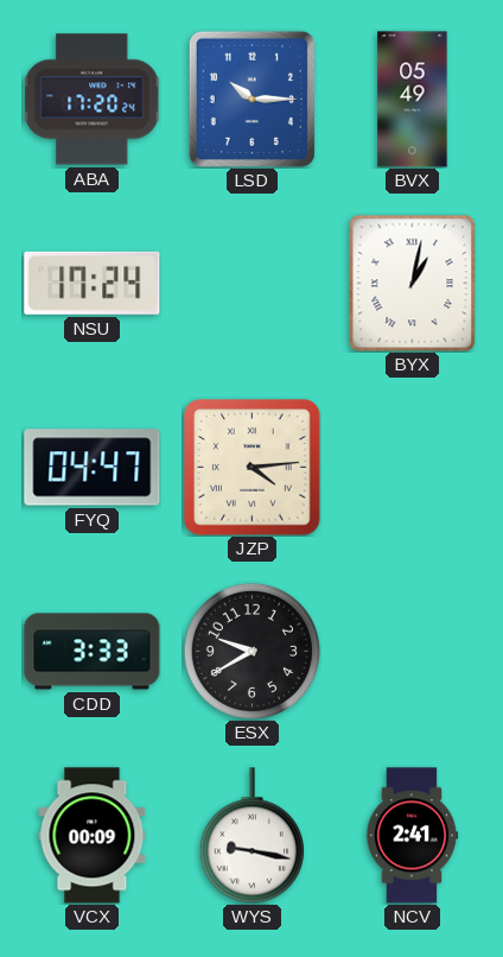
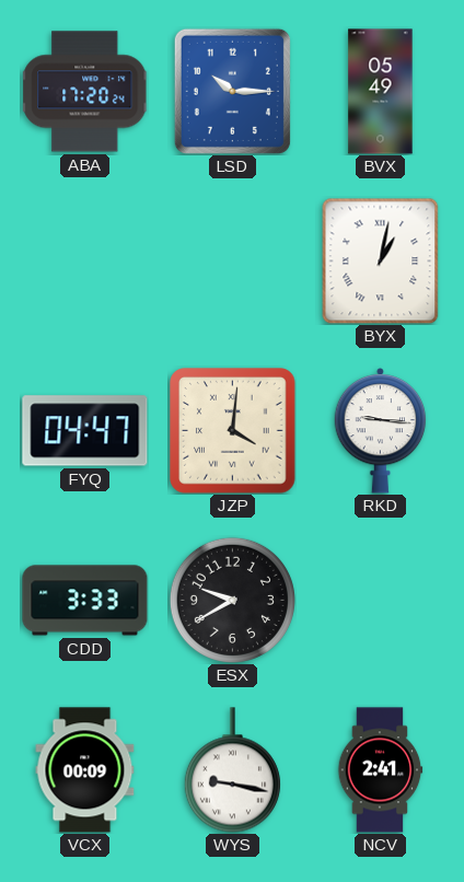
NSU: 17:24 -> none
JZP: 4:14 -> 4:01
RKD: none -> 9:16
